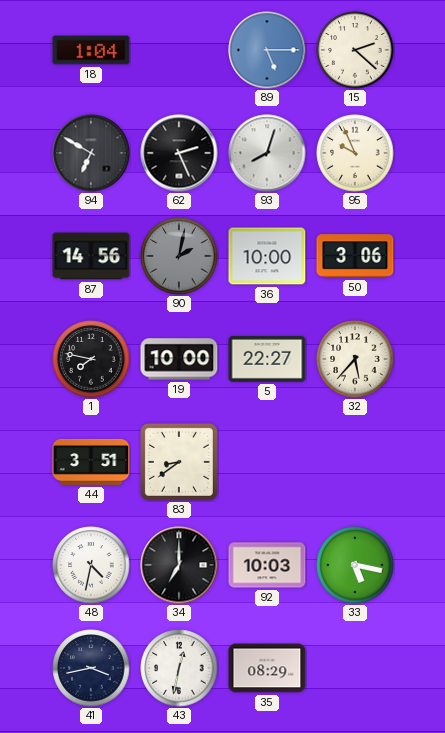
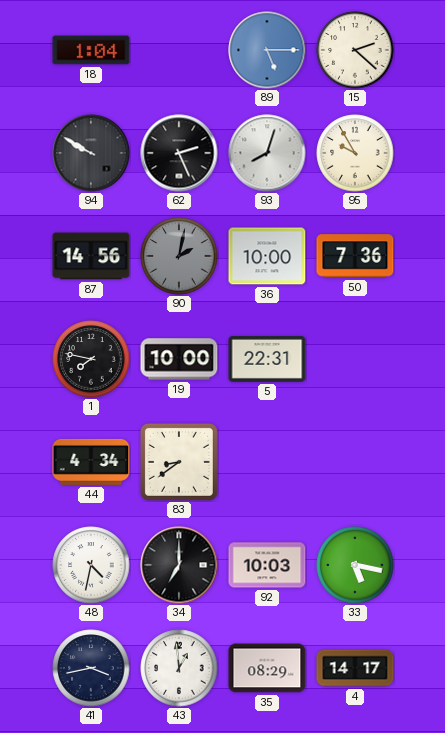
94: 6:50 -> 9:50
95: 9:56 -> 9:55
50: 3:06 -> 7:36
5: 22:27 -> 22:31
32: 5:37 -> none
44: 3:51 -> 4:34
43: 12:32 -> 12:59
4: none -> 14:17
